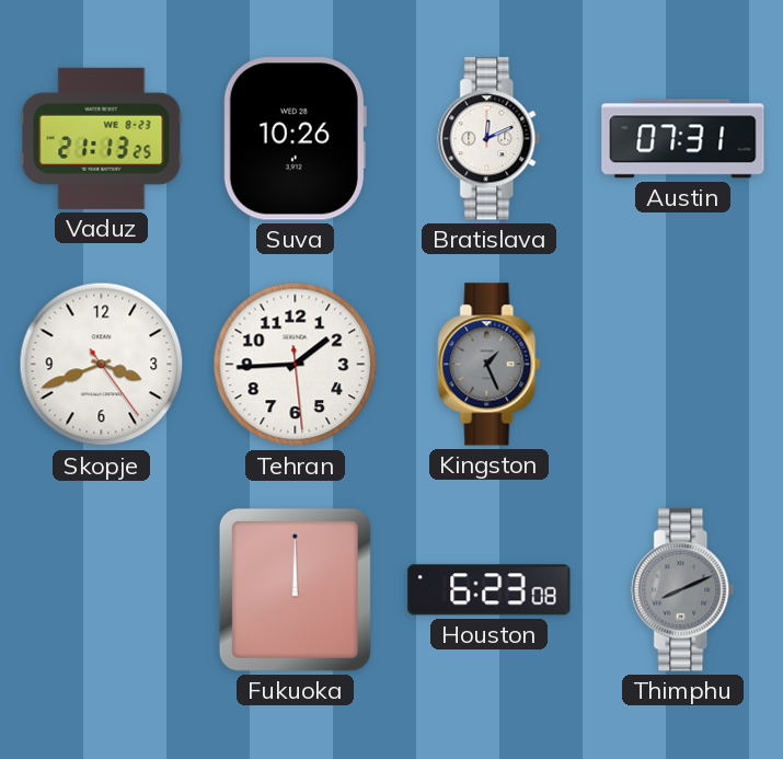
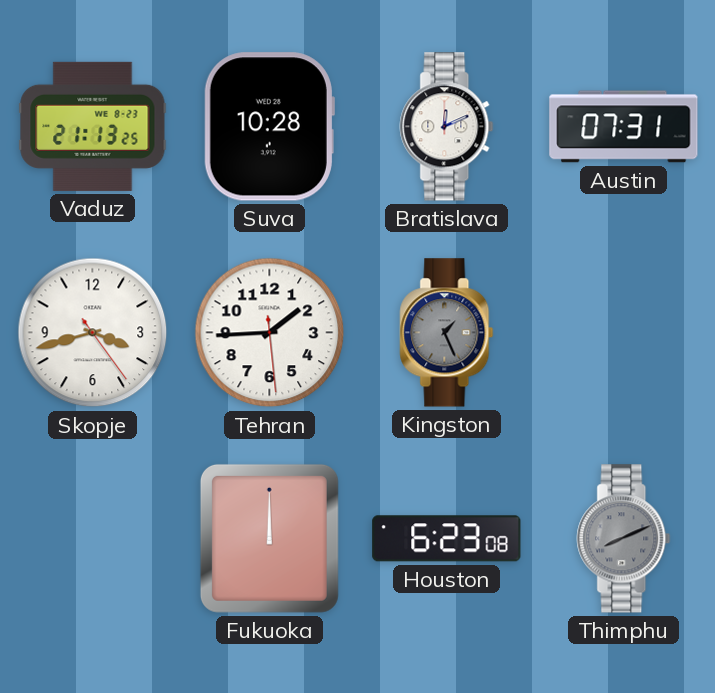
Suva: 10:26 -> 10:28
Skopje: 3:41 -> 3:42
